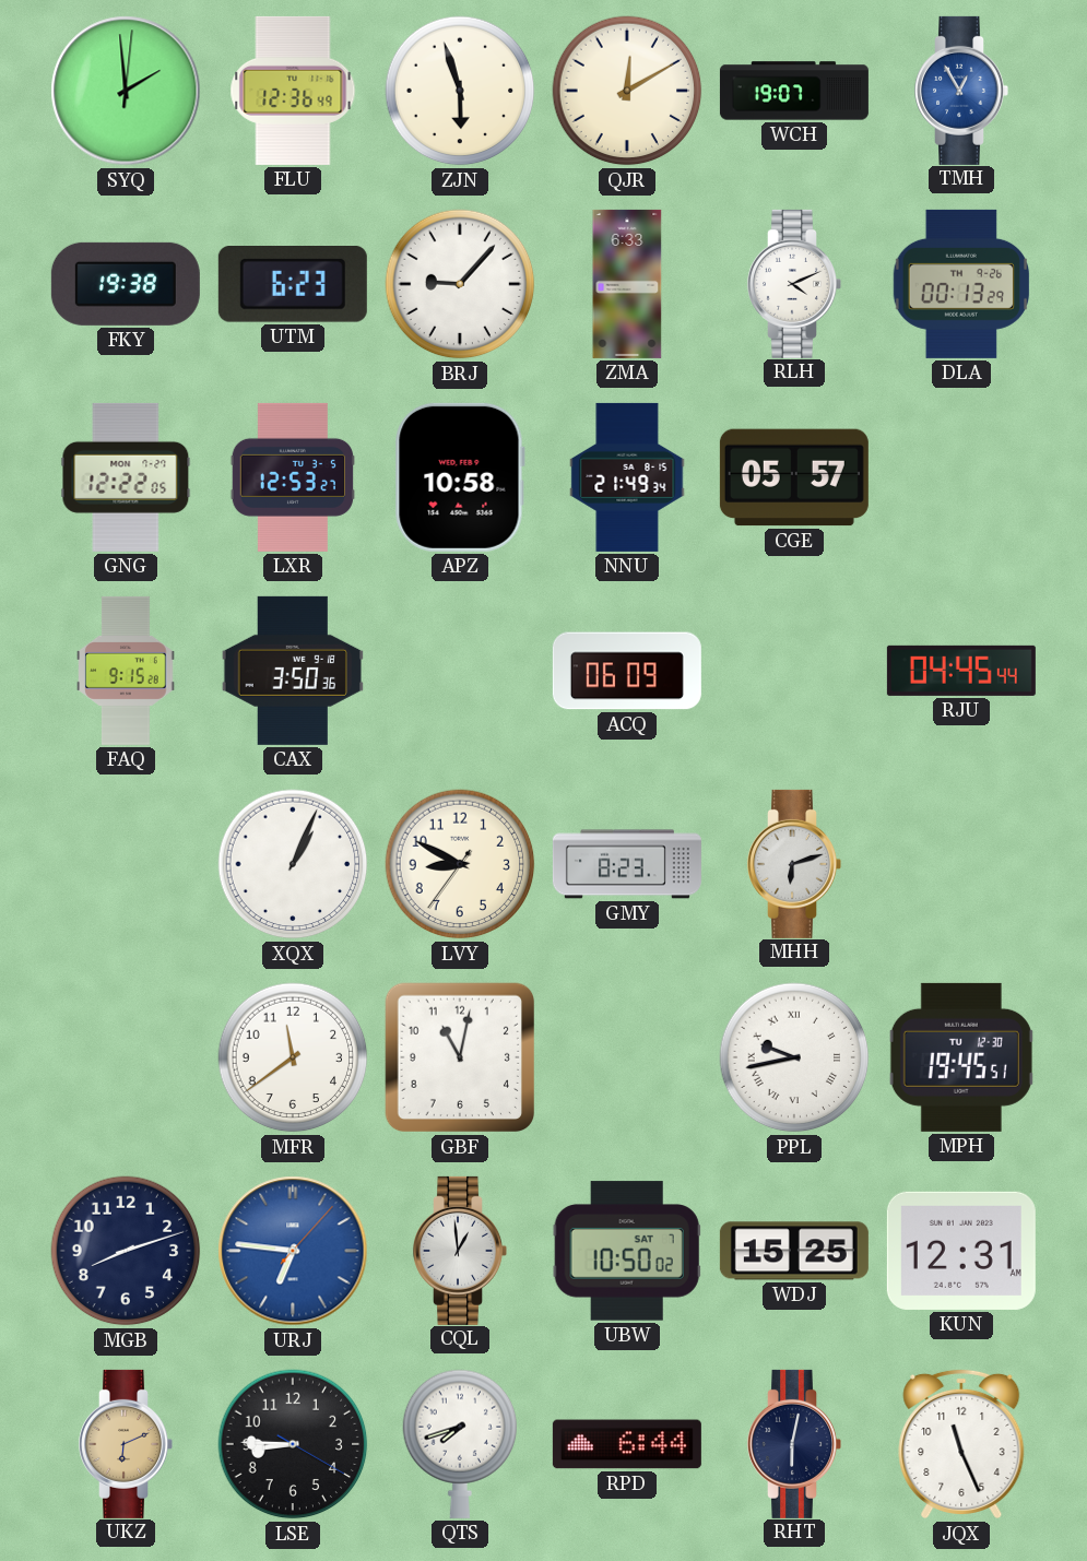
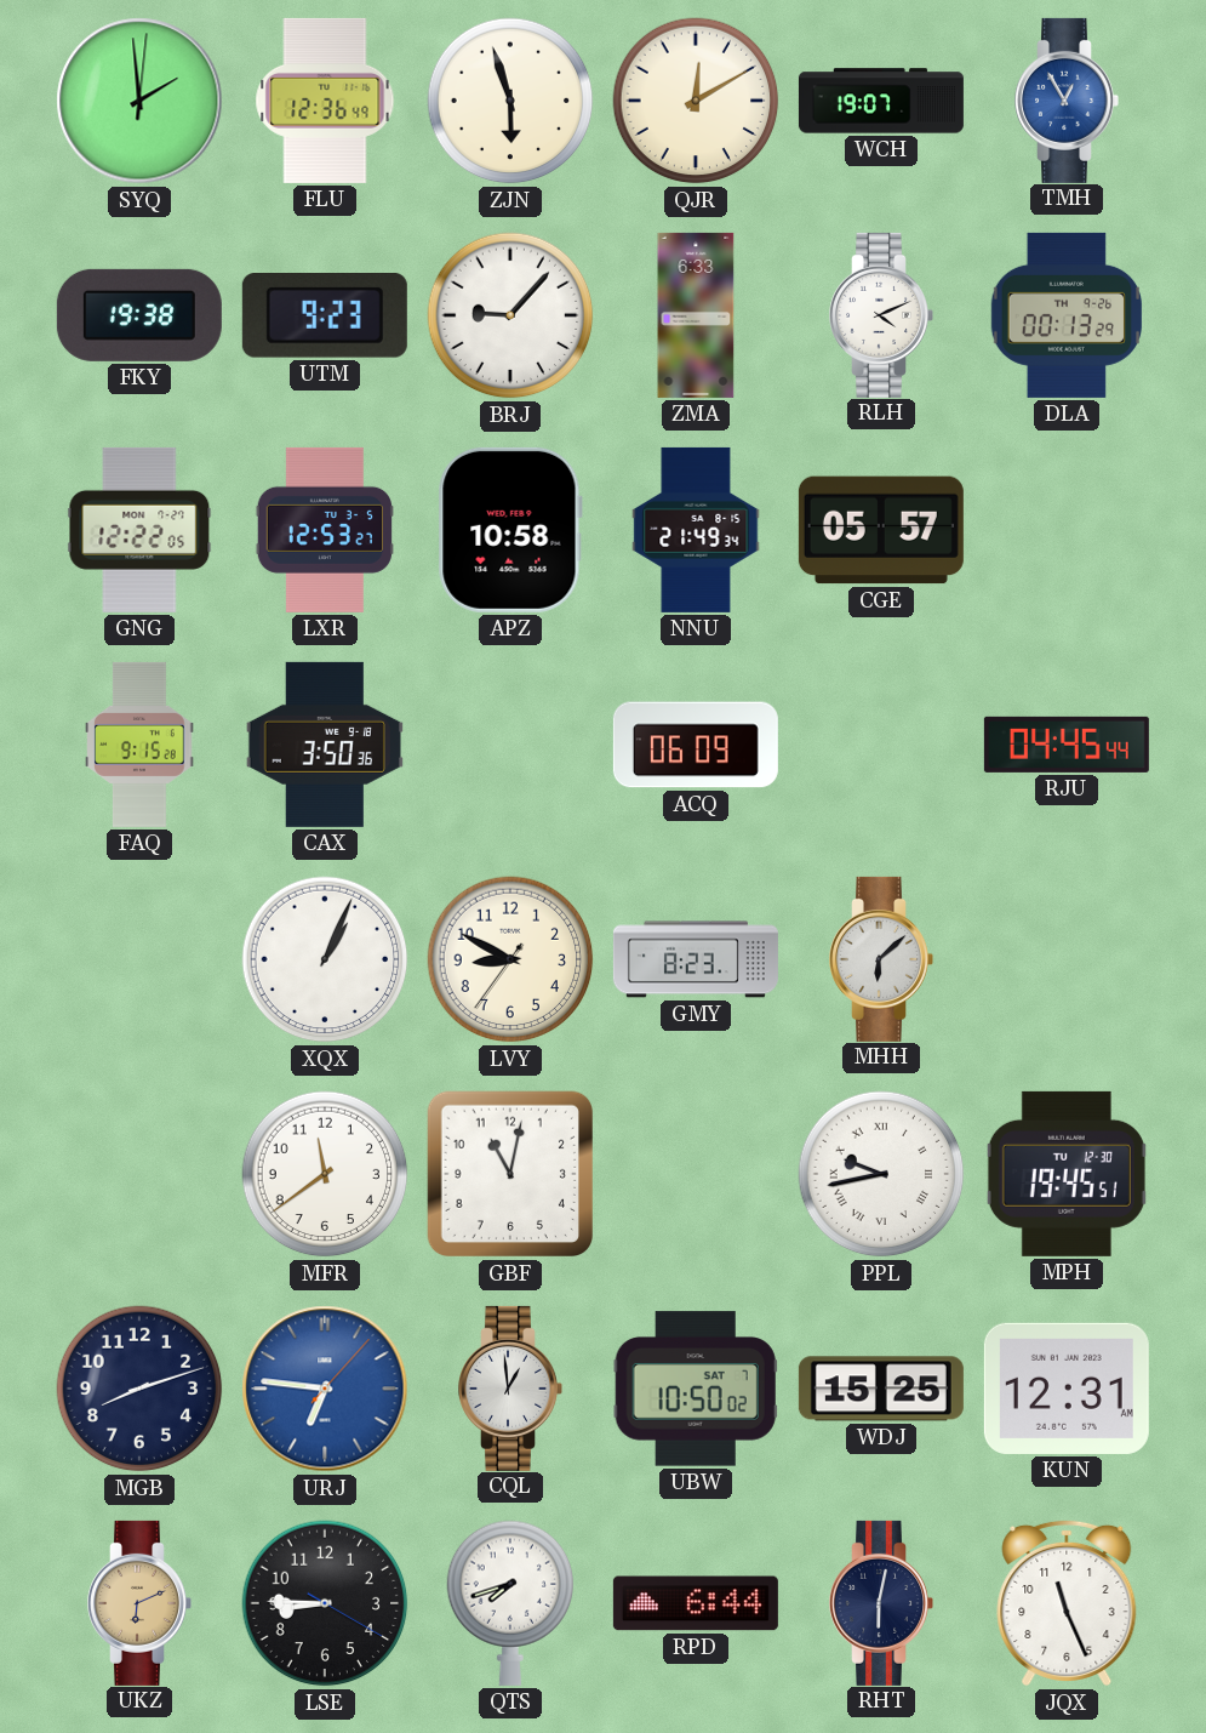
UTM: 6:23 -> 9:23
MHH: 6:12 -> 6:08
